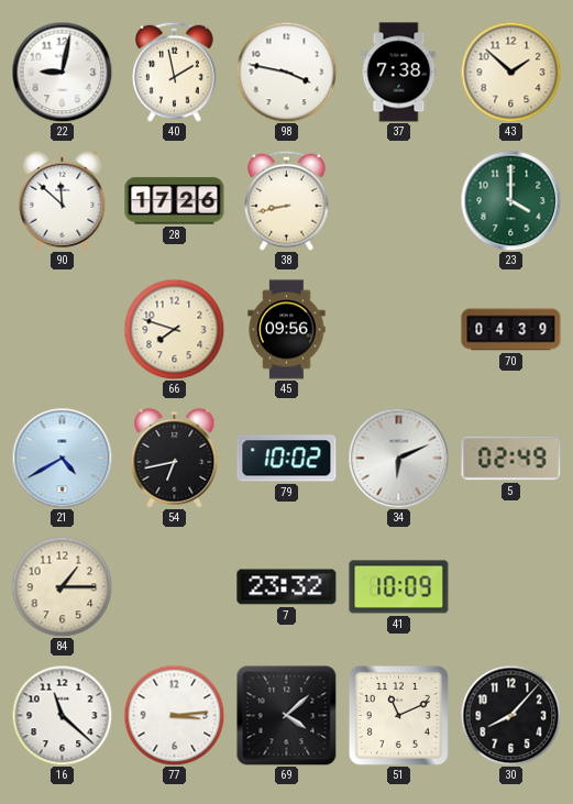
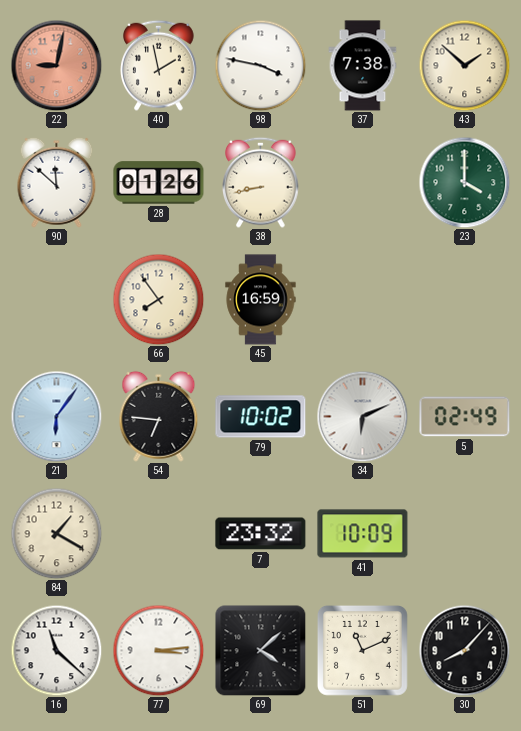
22 dial: white -> salmon
28: 17:26 -> 01:26
66: 7:48 -> 7:54
45: 09:56 -> 16:59
70: 04:39 -> none
21: 4:40 -> 6:06
54: 6:43 -> 6:46
84: 1:15 -> 1:20
